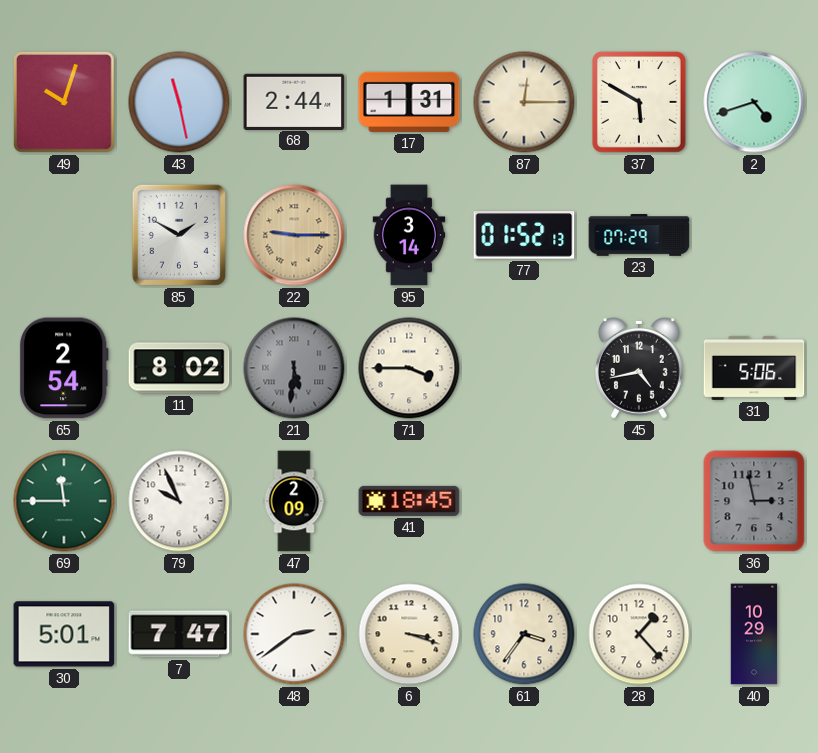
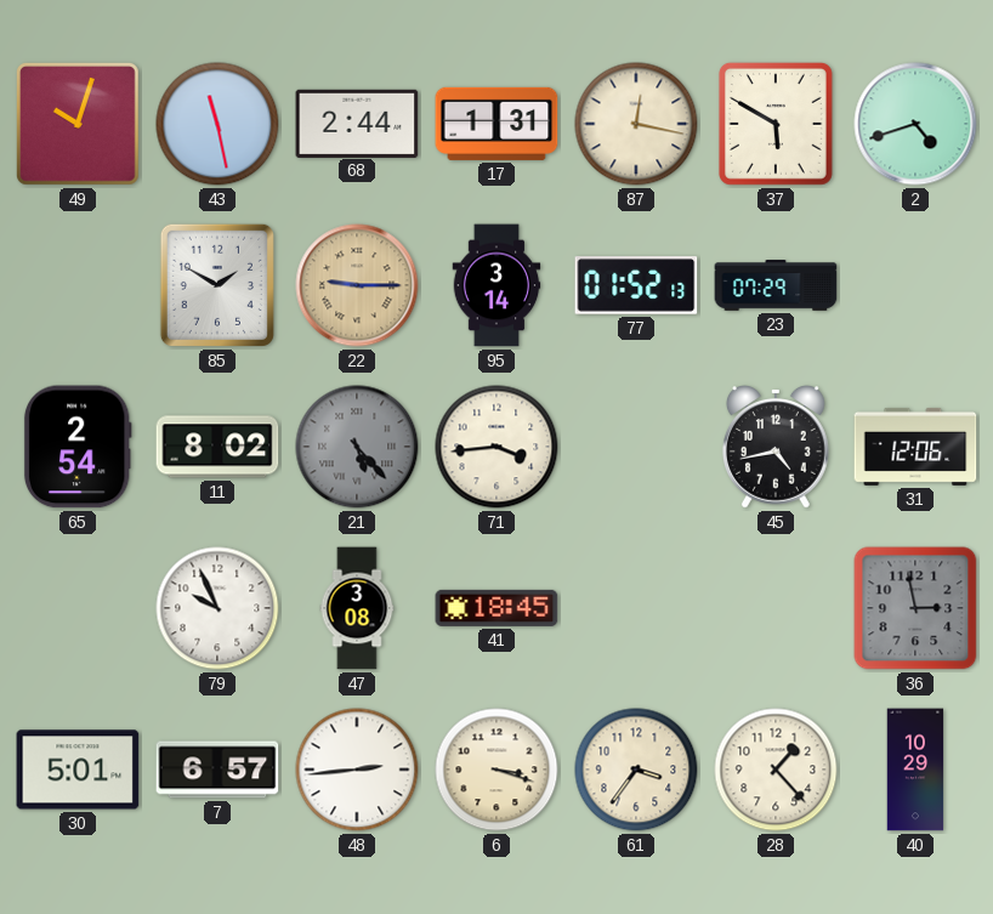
87: 12:15 -> 12:17
21: 5:31 -> 5:23
71: 3:45 -> 3:44
31: 5:06 -> 12:06
69: 11:45 -> none
47: 2:09 -> 3:08
7: 7:47 -> 6:57
48: 2:39 -> 2:44
